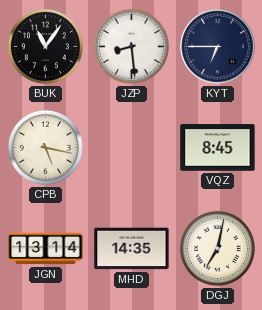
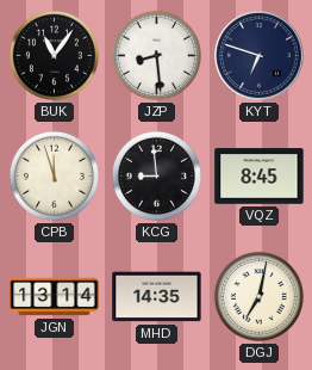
KYT: 6:45 -> 6:48
CPB: 5:17 -> 11:57
KCG: none -> 8:59
